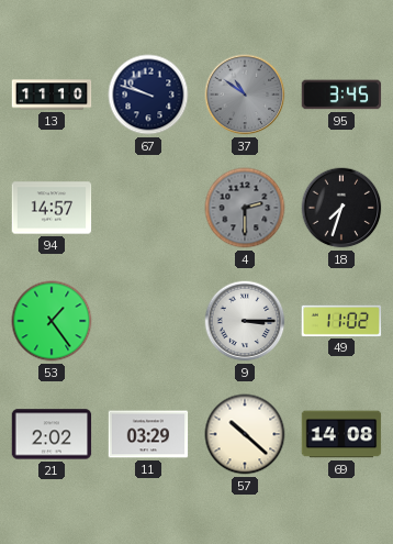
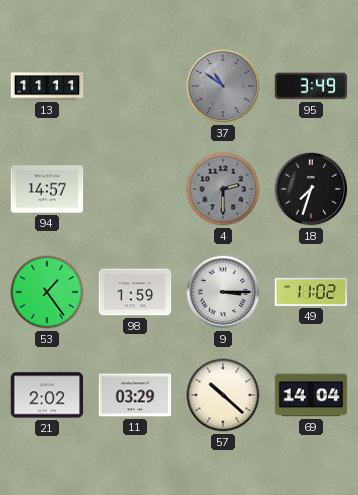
13: 11:10 -> 11:11
67: 9:48 -> none
95: 3:45 -> 3:49
98: none -> 1:59
69: 14:08 -> 14:04
